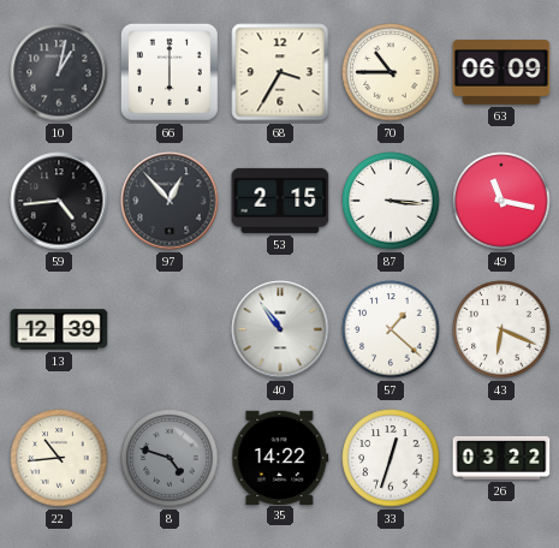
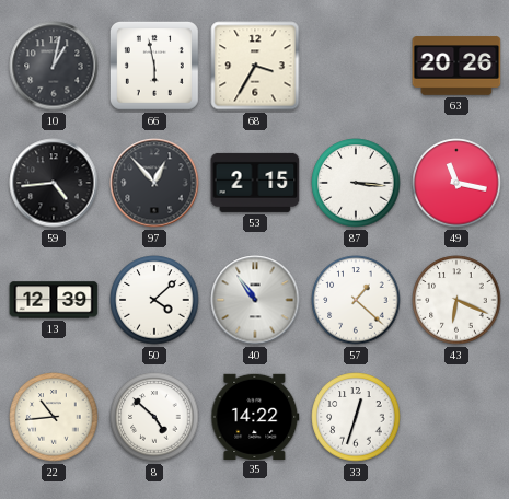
66: 6:00 -> 5:58
70: 10:45 -> none
63: 06:09 -> 20:26
50: none -> 4:08
8: 4:48 -> 4:52
8 dial: grey -> white
26: 03:22 -> none
